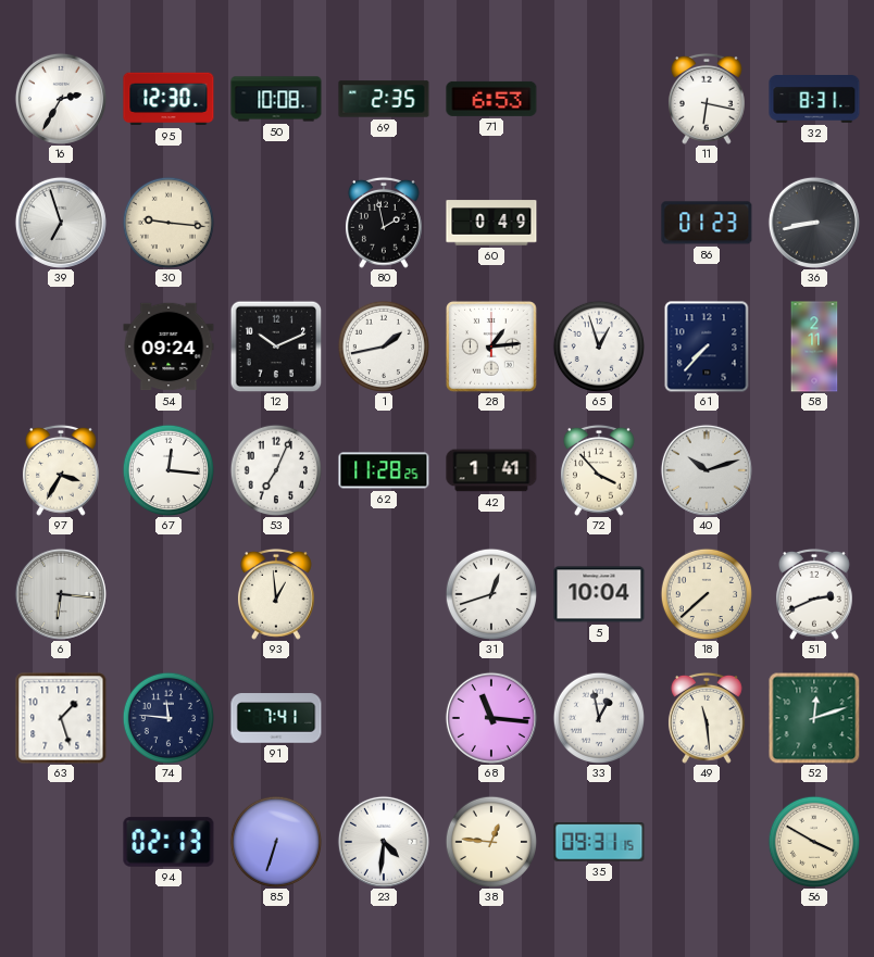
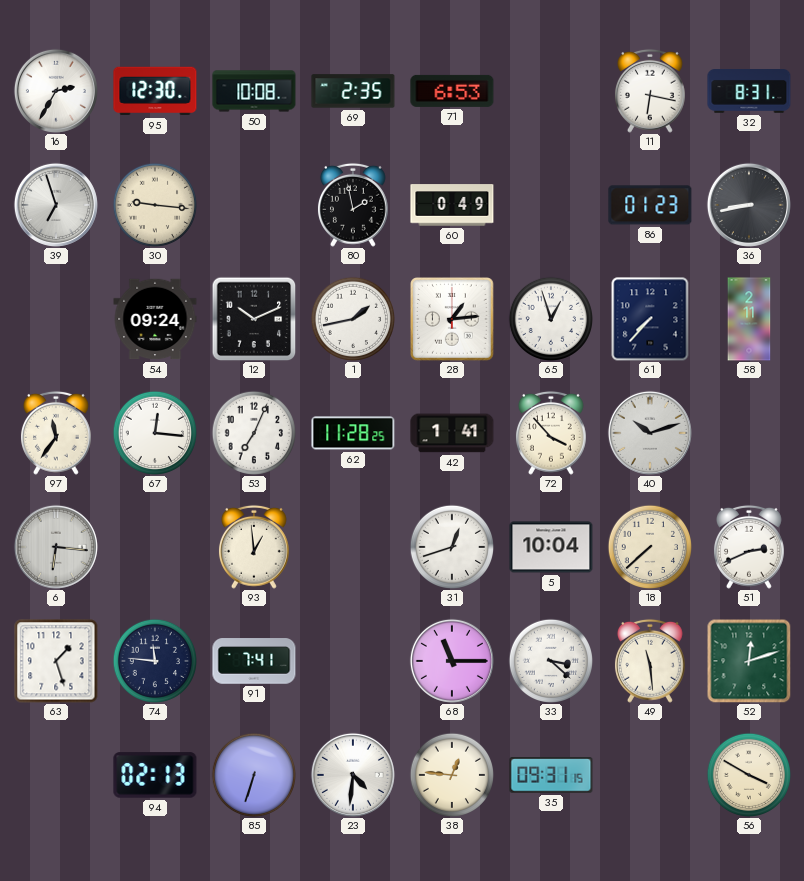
97: 3:35 -> 11:36
68: 11:16 -> 11:15
33: 12:58 -> 3:22
